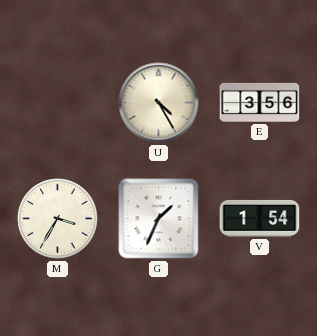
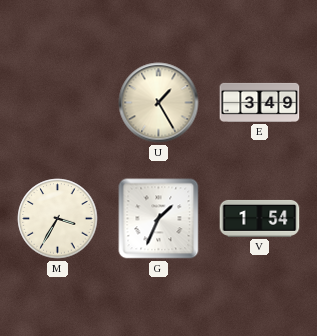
U: 4:25 -> 1:25
E: 3:56 -> 3:49
